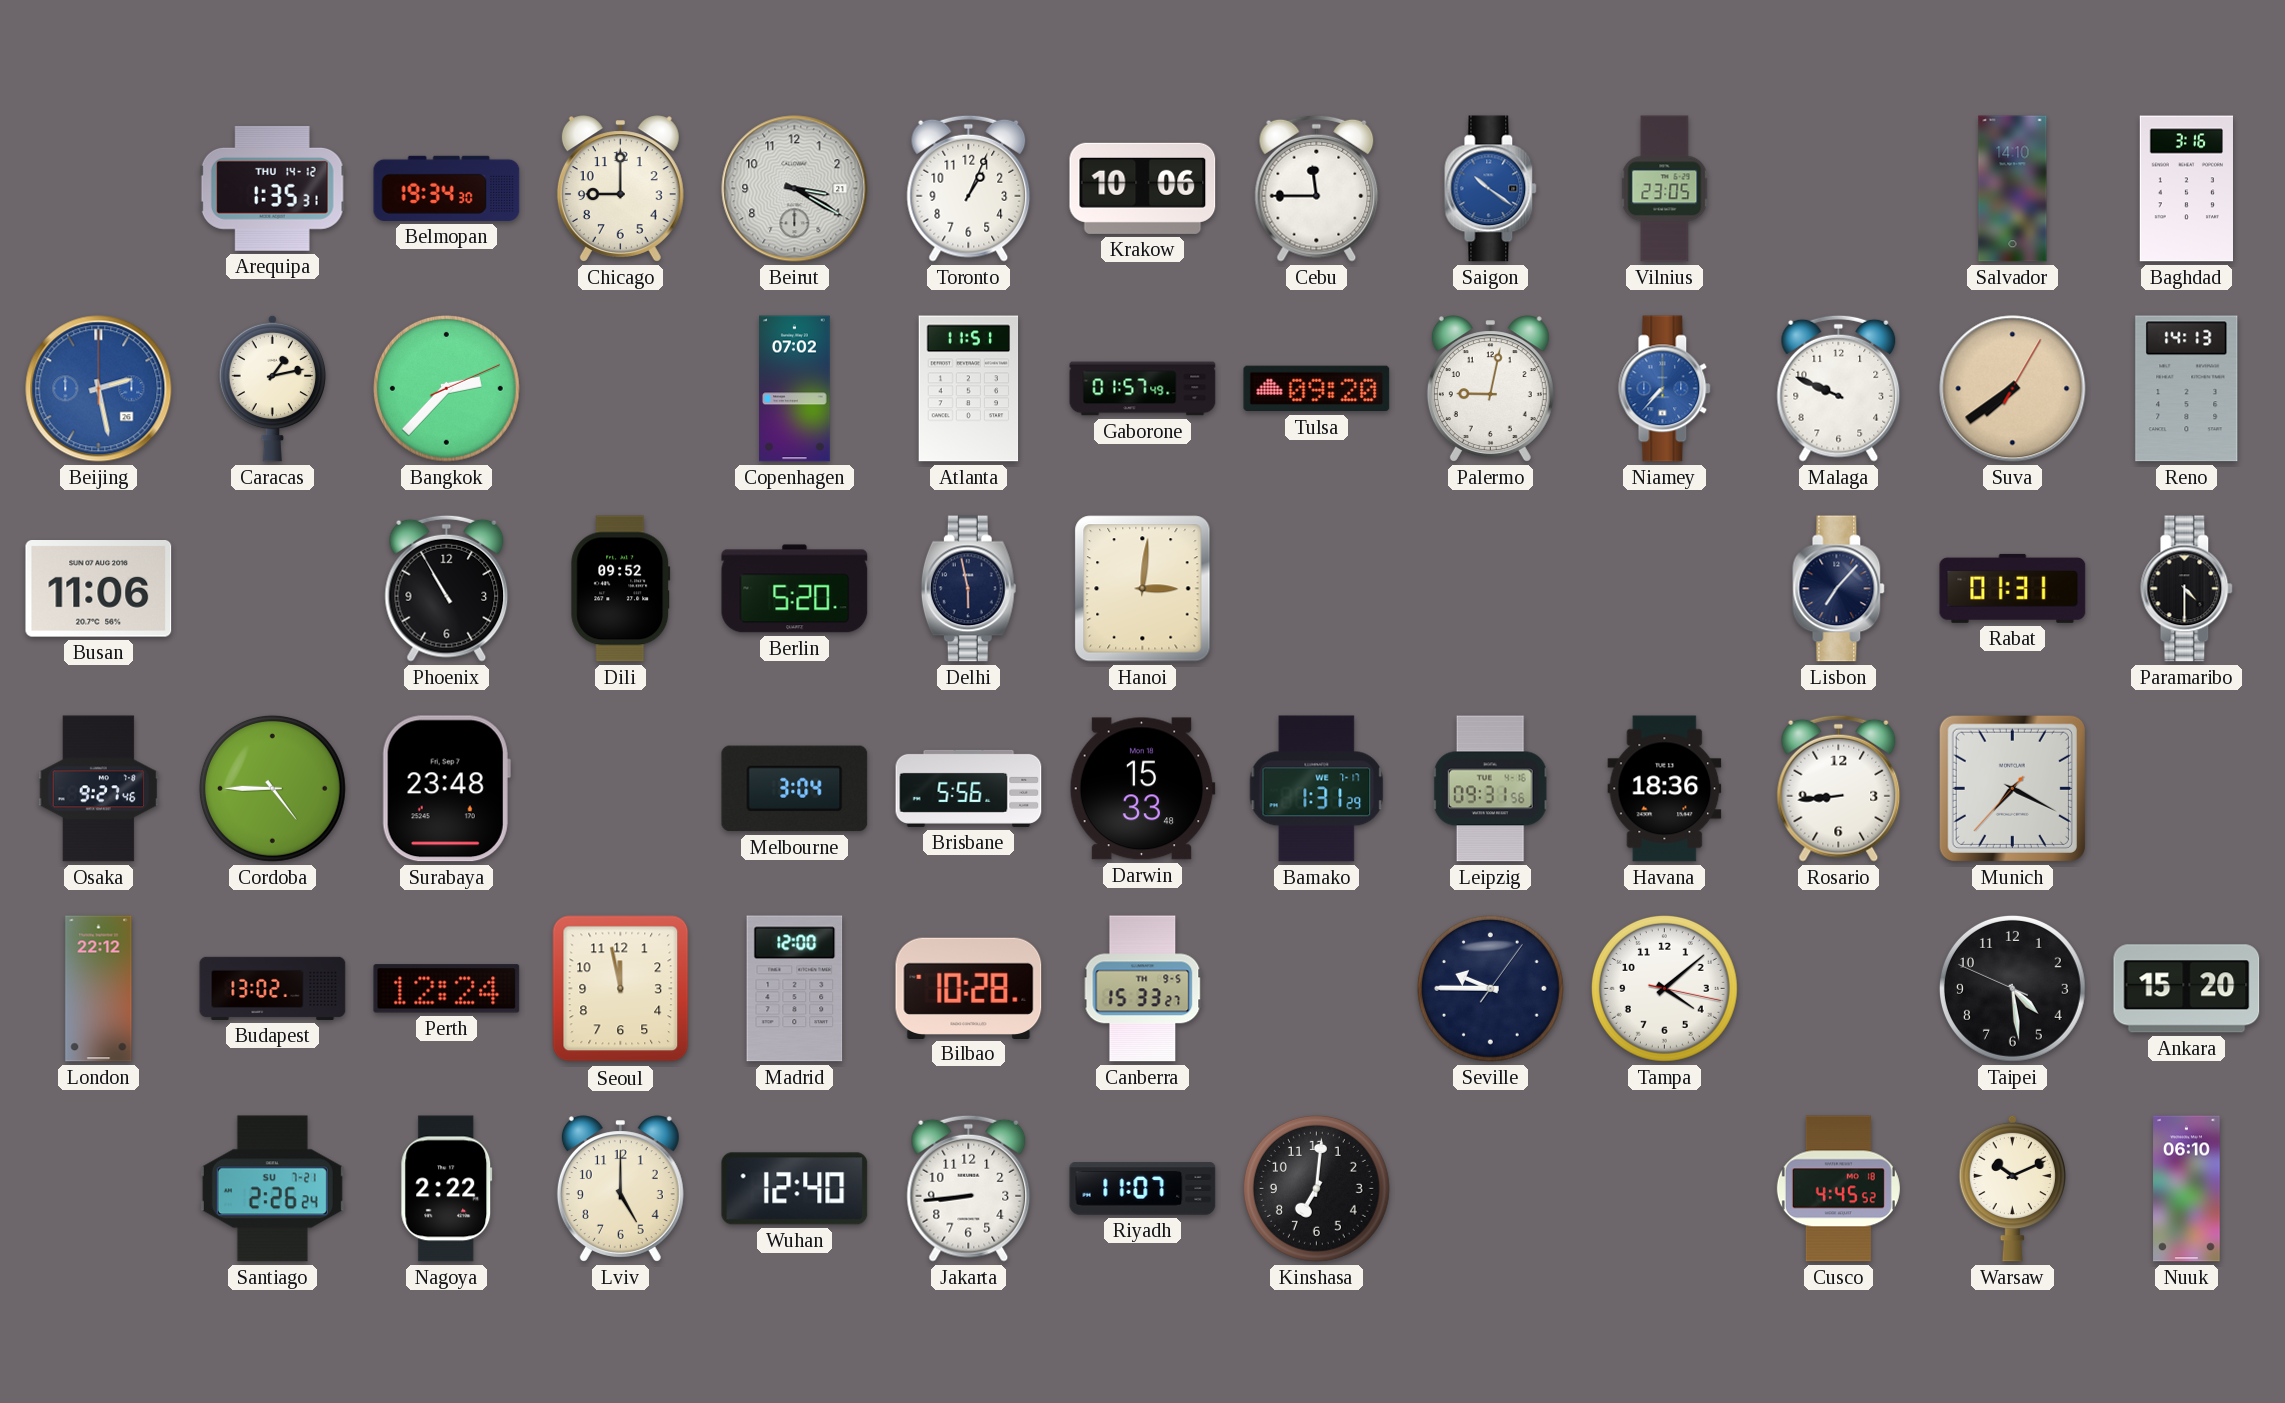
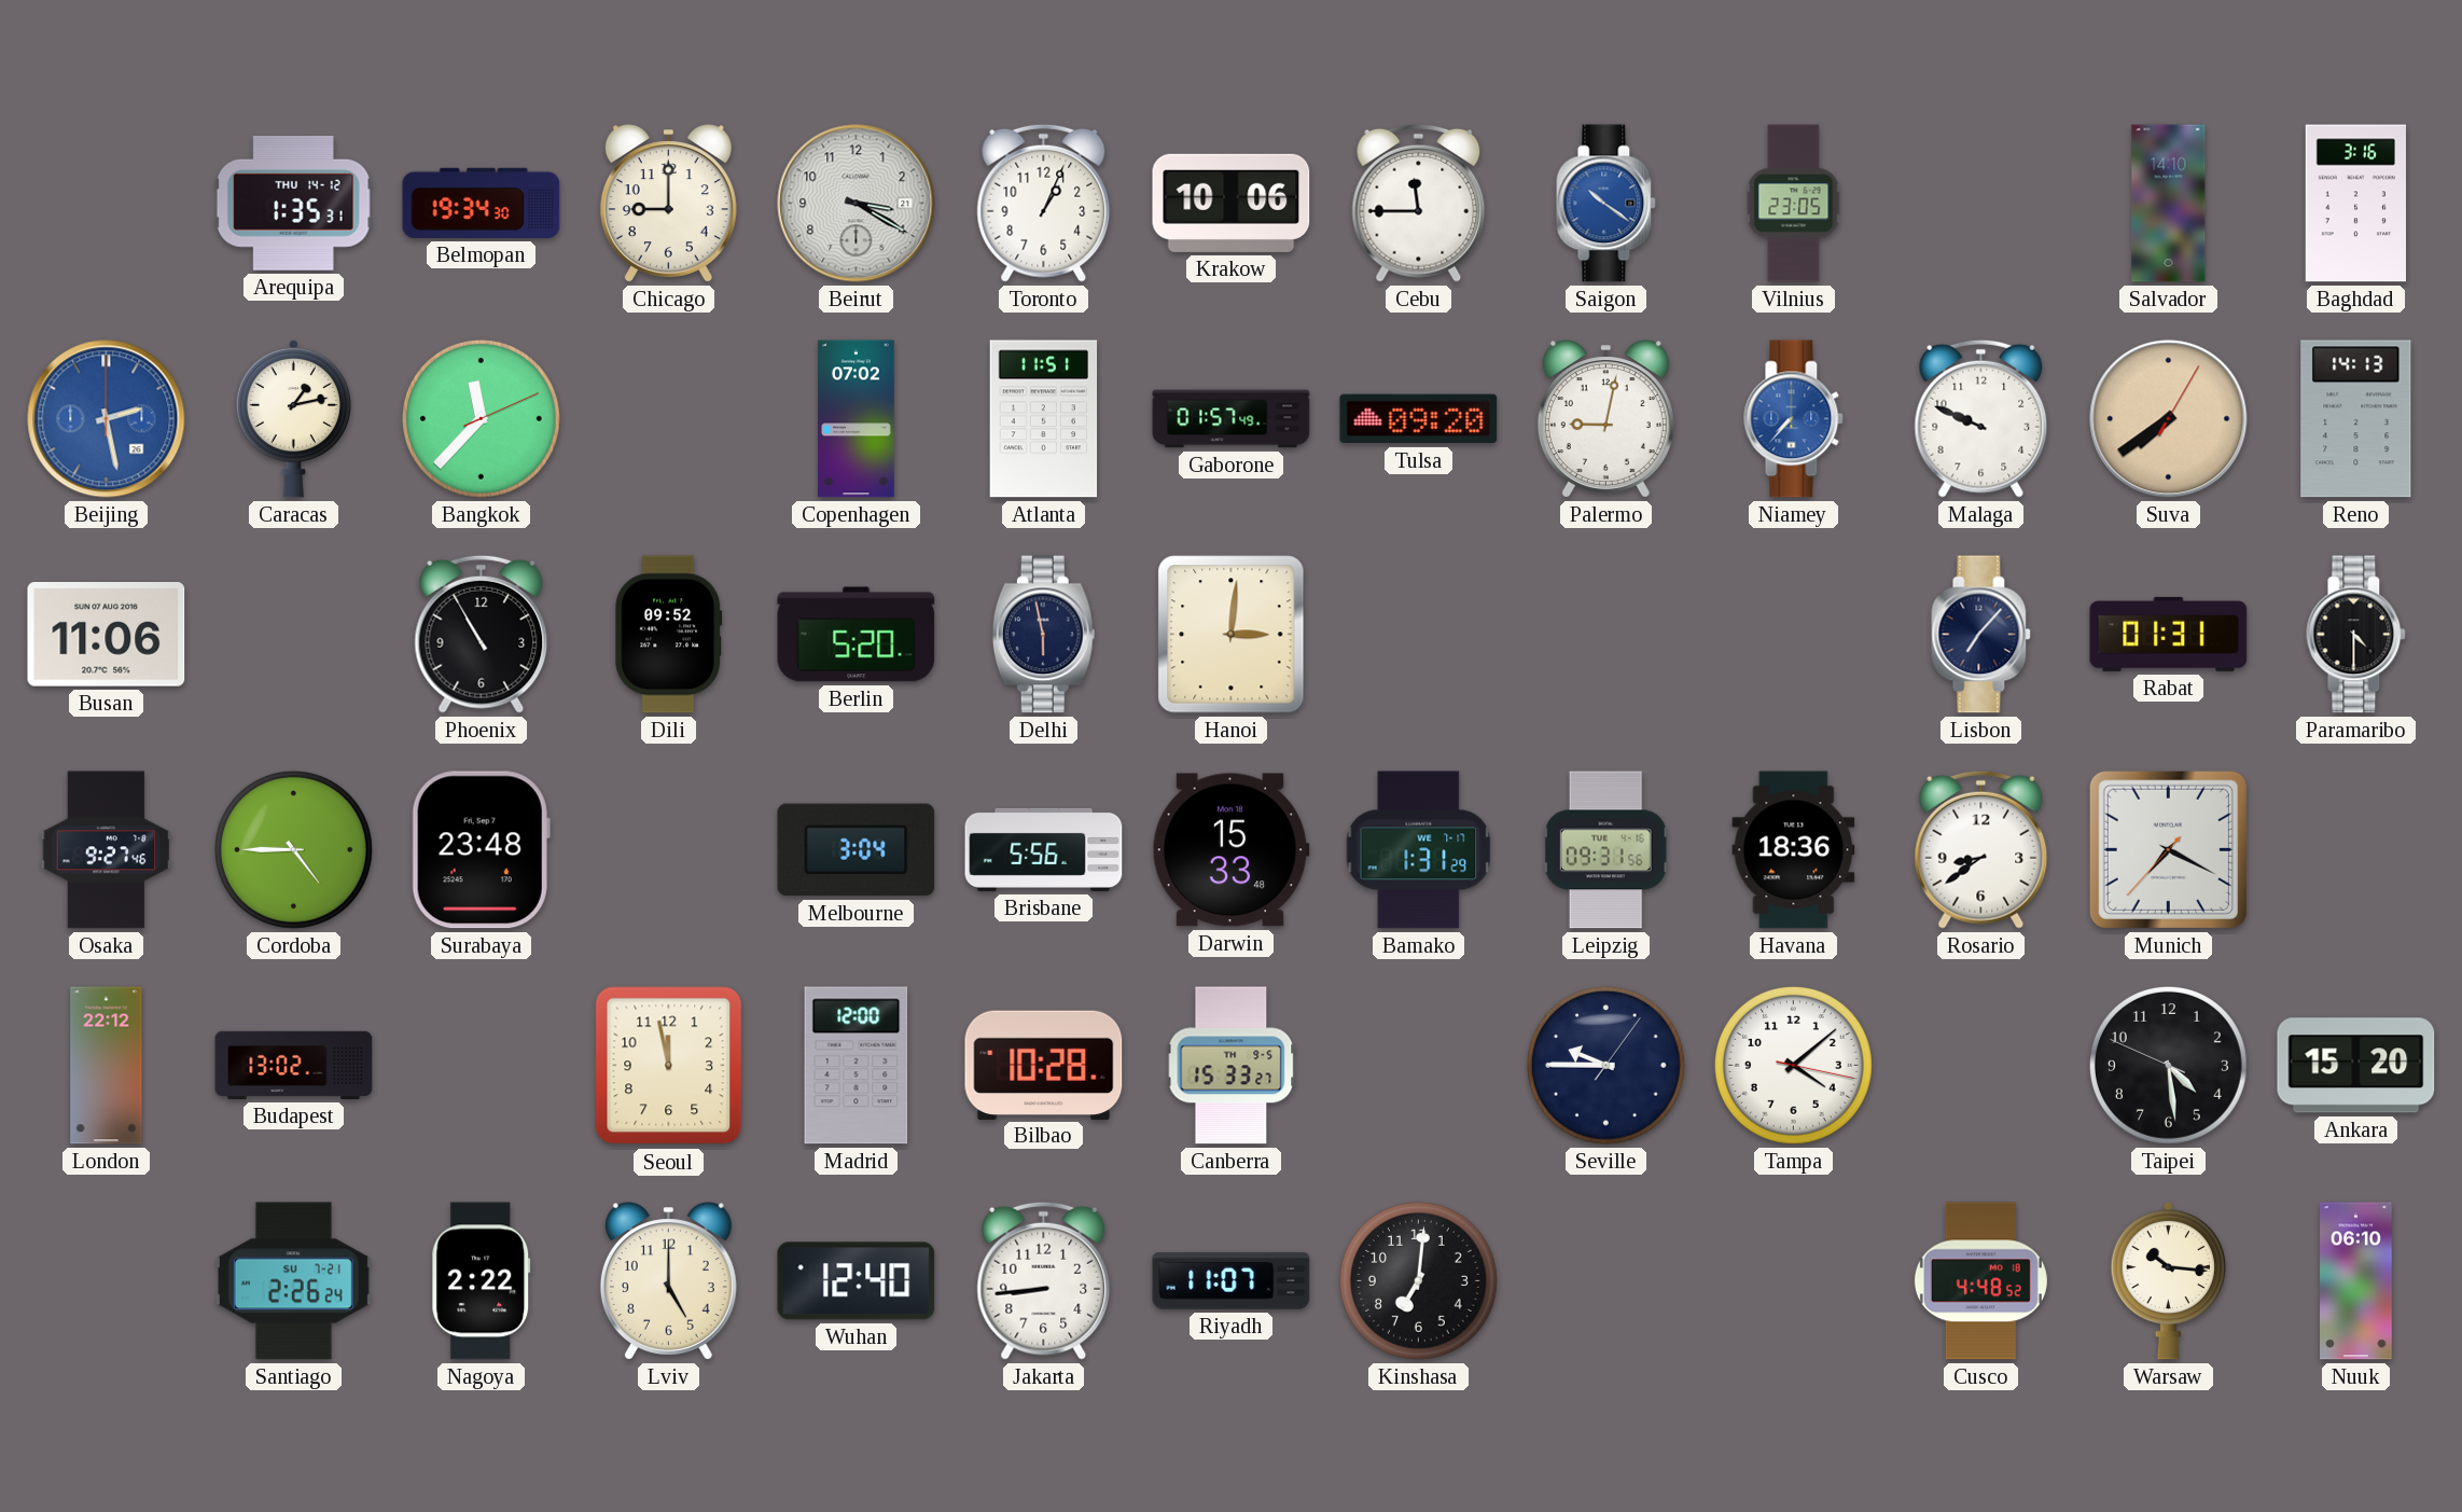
Bangkok: 2:37 -> 11:37
Rosario: 8:44 -> 8:39
Perth: 12:24 -> none
Cusco: 4:45 -> 4:48
Warsaw: 10:11 -> 10:16
